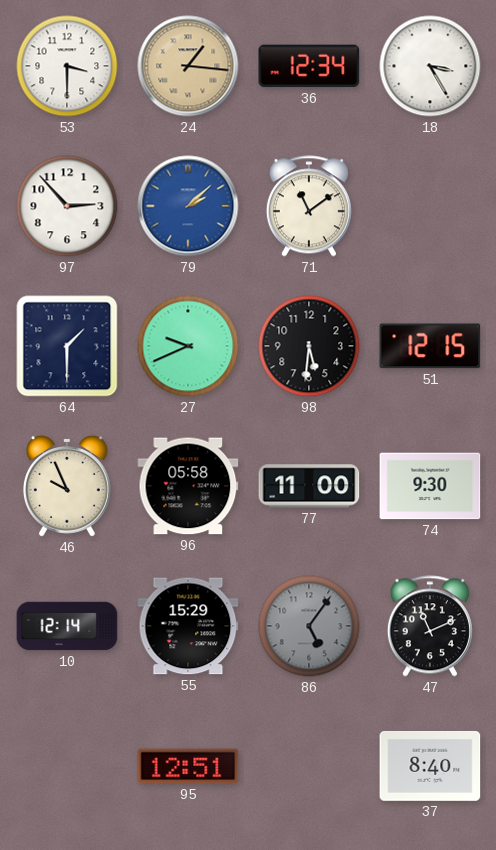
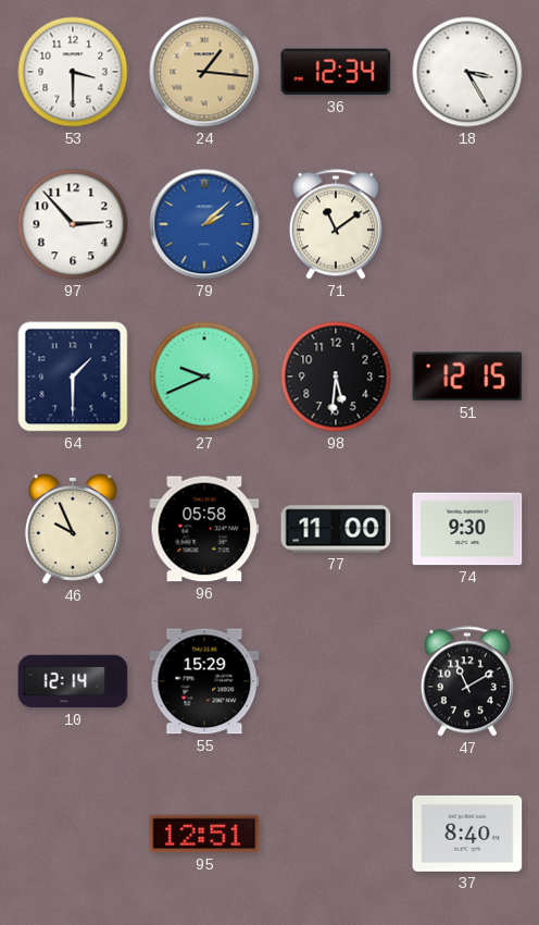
86: 5:06 -> none
47: 11:11 -> 11:10
